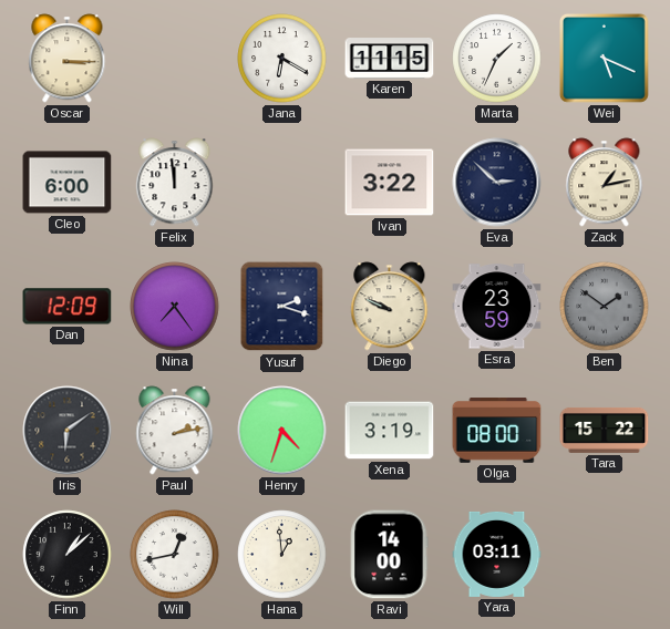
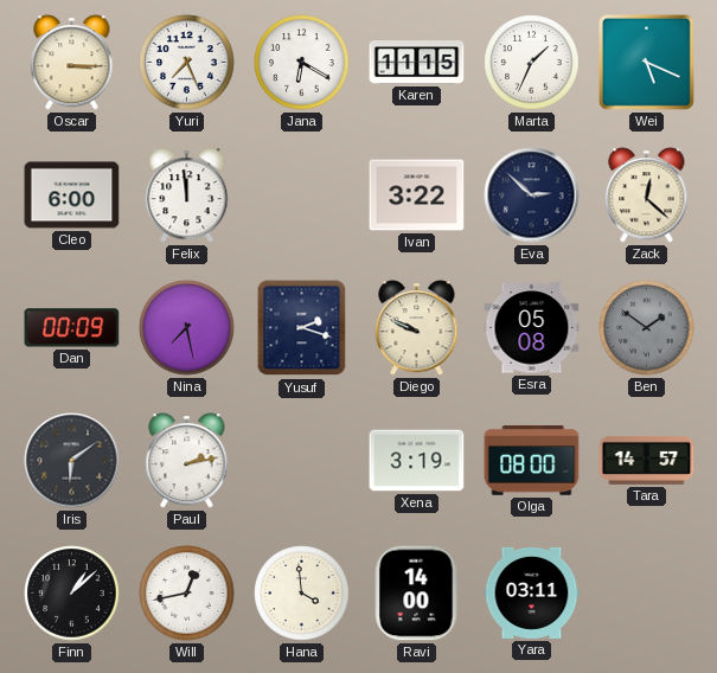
Yuri: none -> 7:26
Zack: 1:13 -> 12:22
Dan: 12:09 -> 00:09
Nina: 7:24 -> 7:28
Esra: 23:59 -> 05:08
Henry: 4:33 -> none
Tara: 15:22 -> 14:57
Hana: 12:59 -> 3:59
